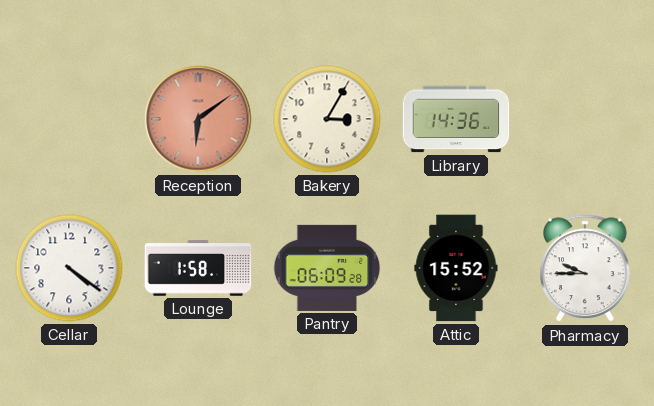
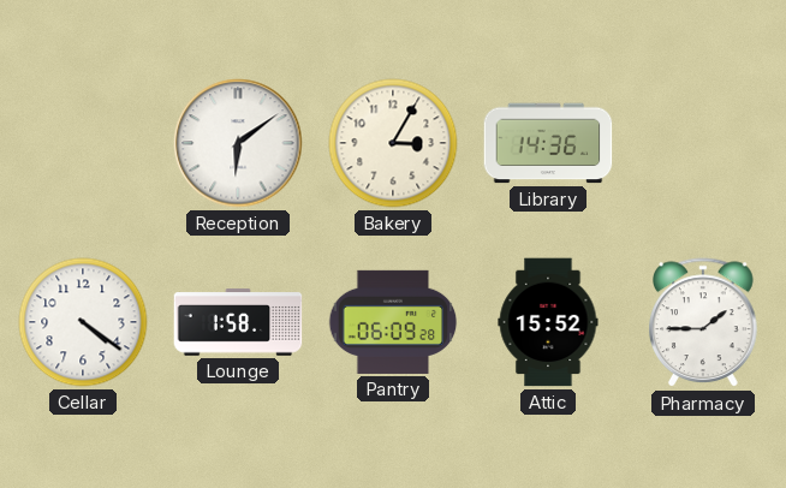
Reception dial: salmon -> white
Pharmacy: 9:45 -> 1:45
